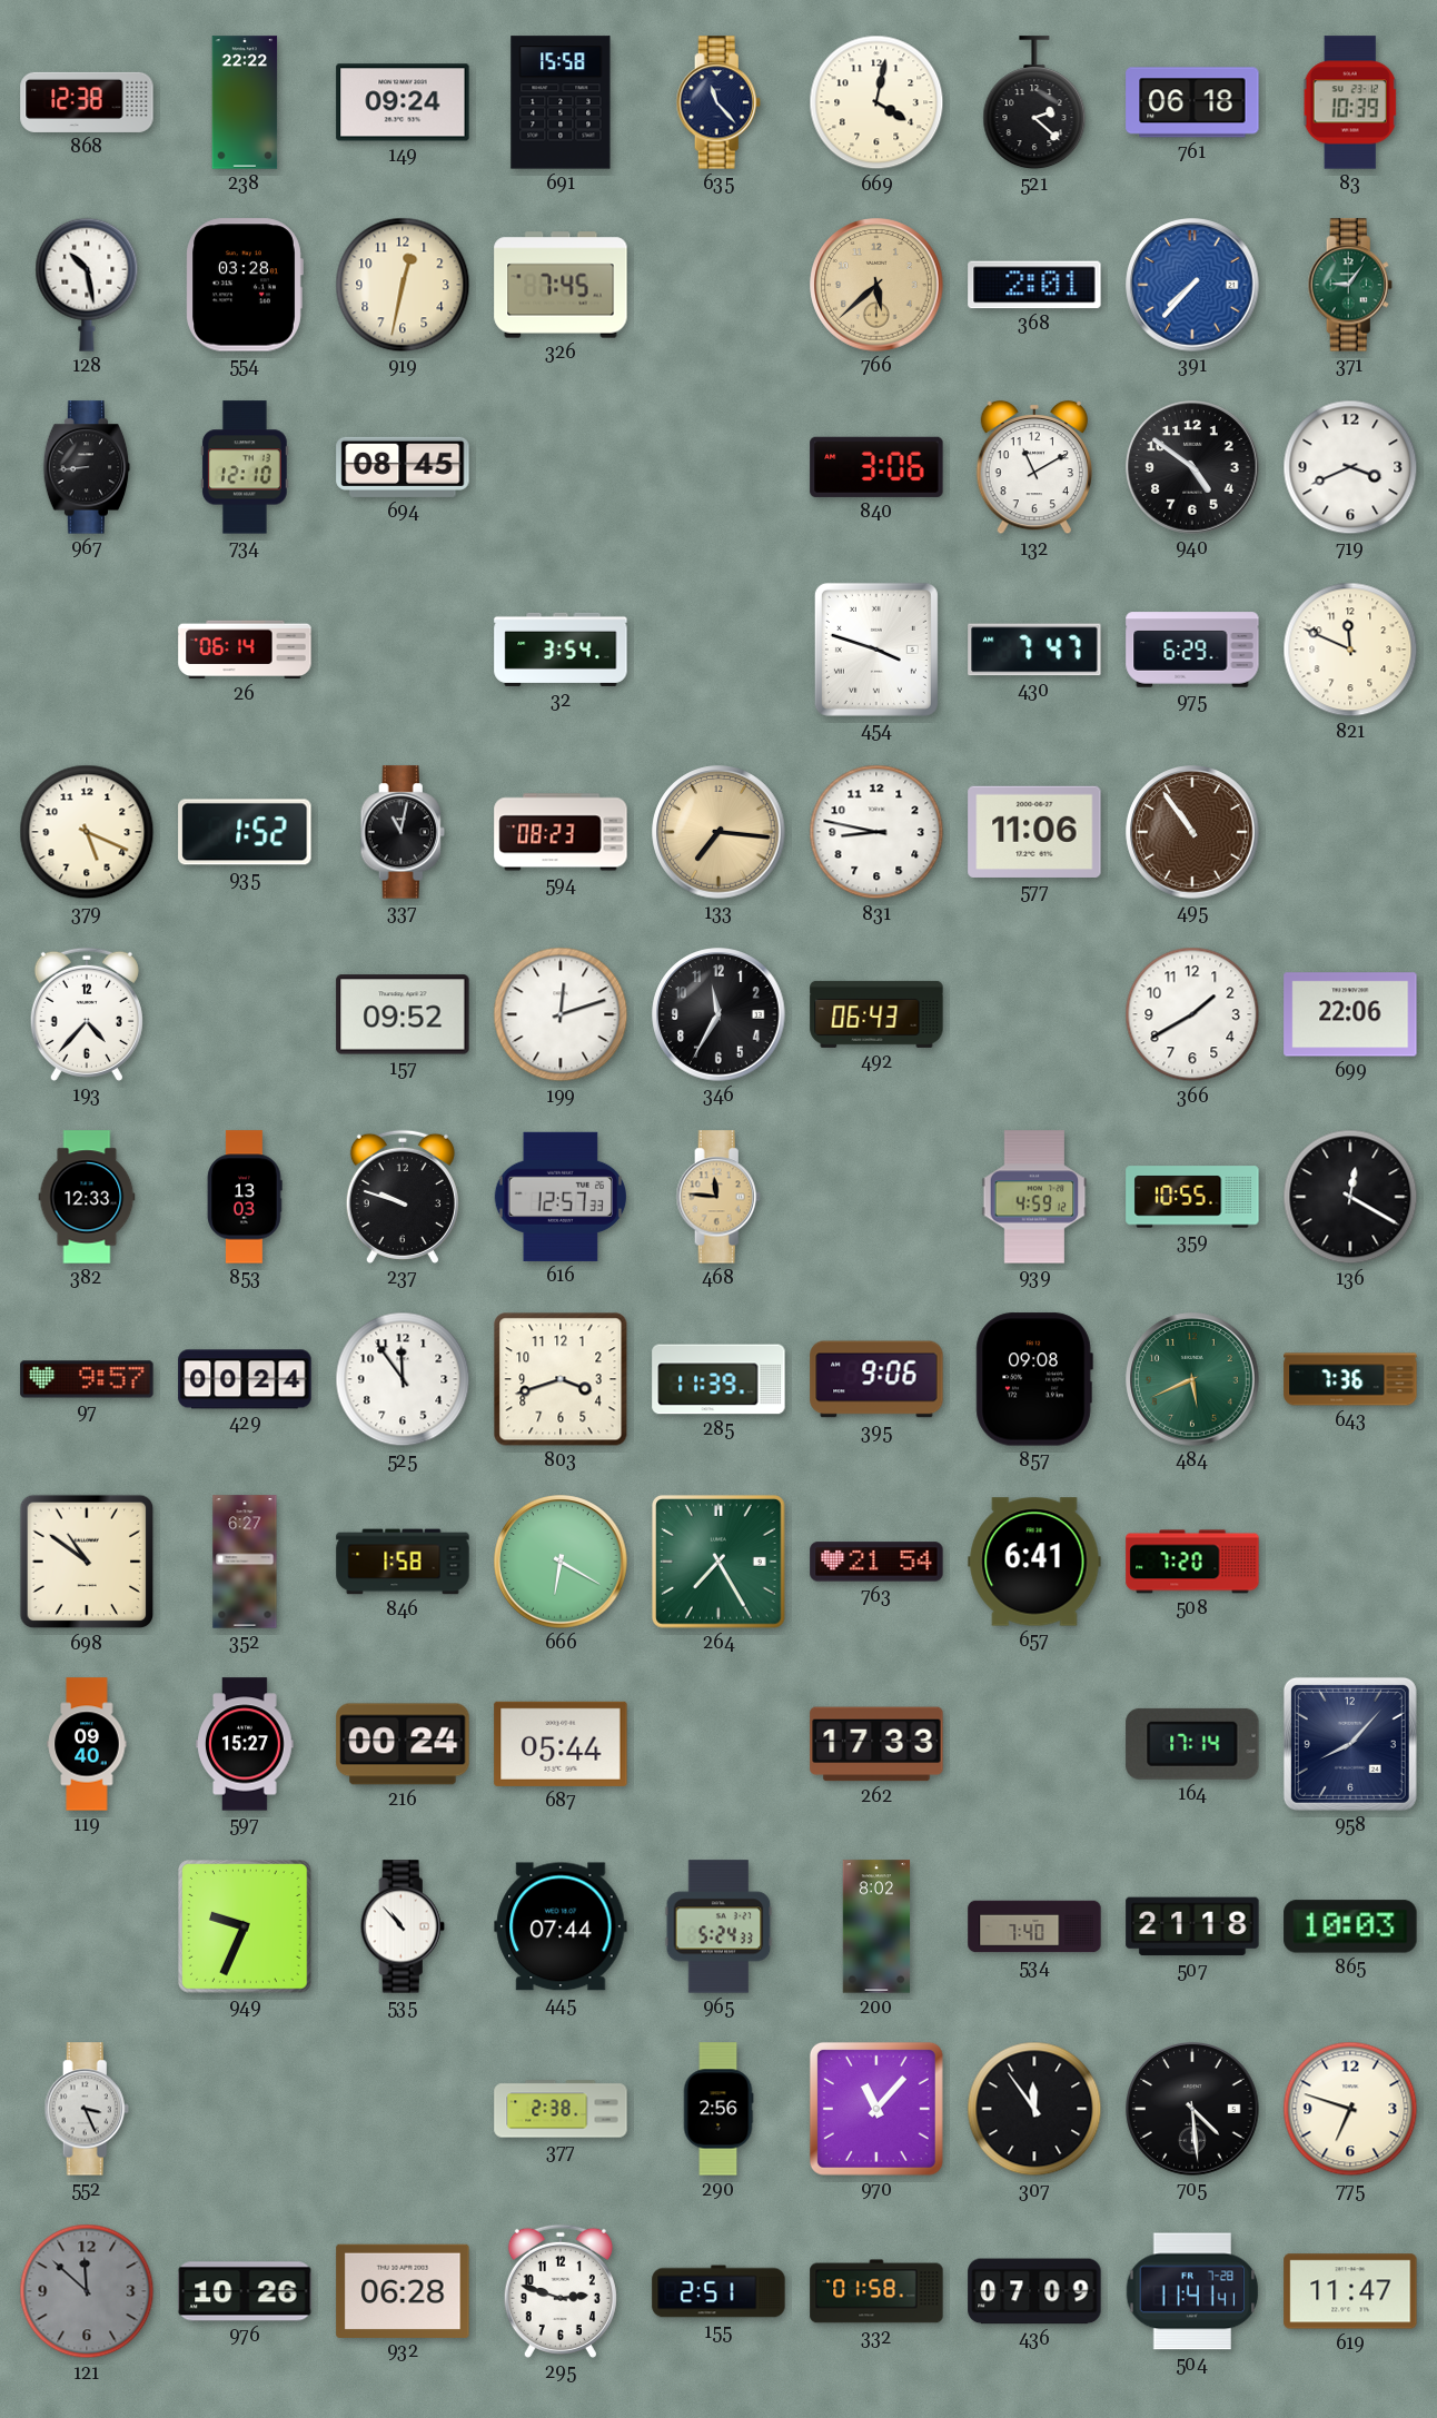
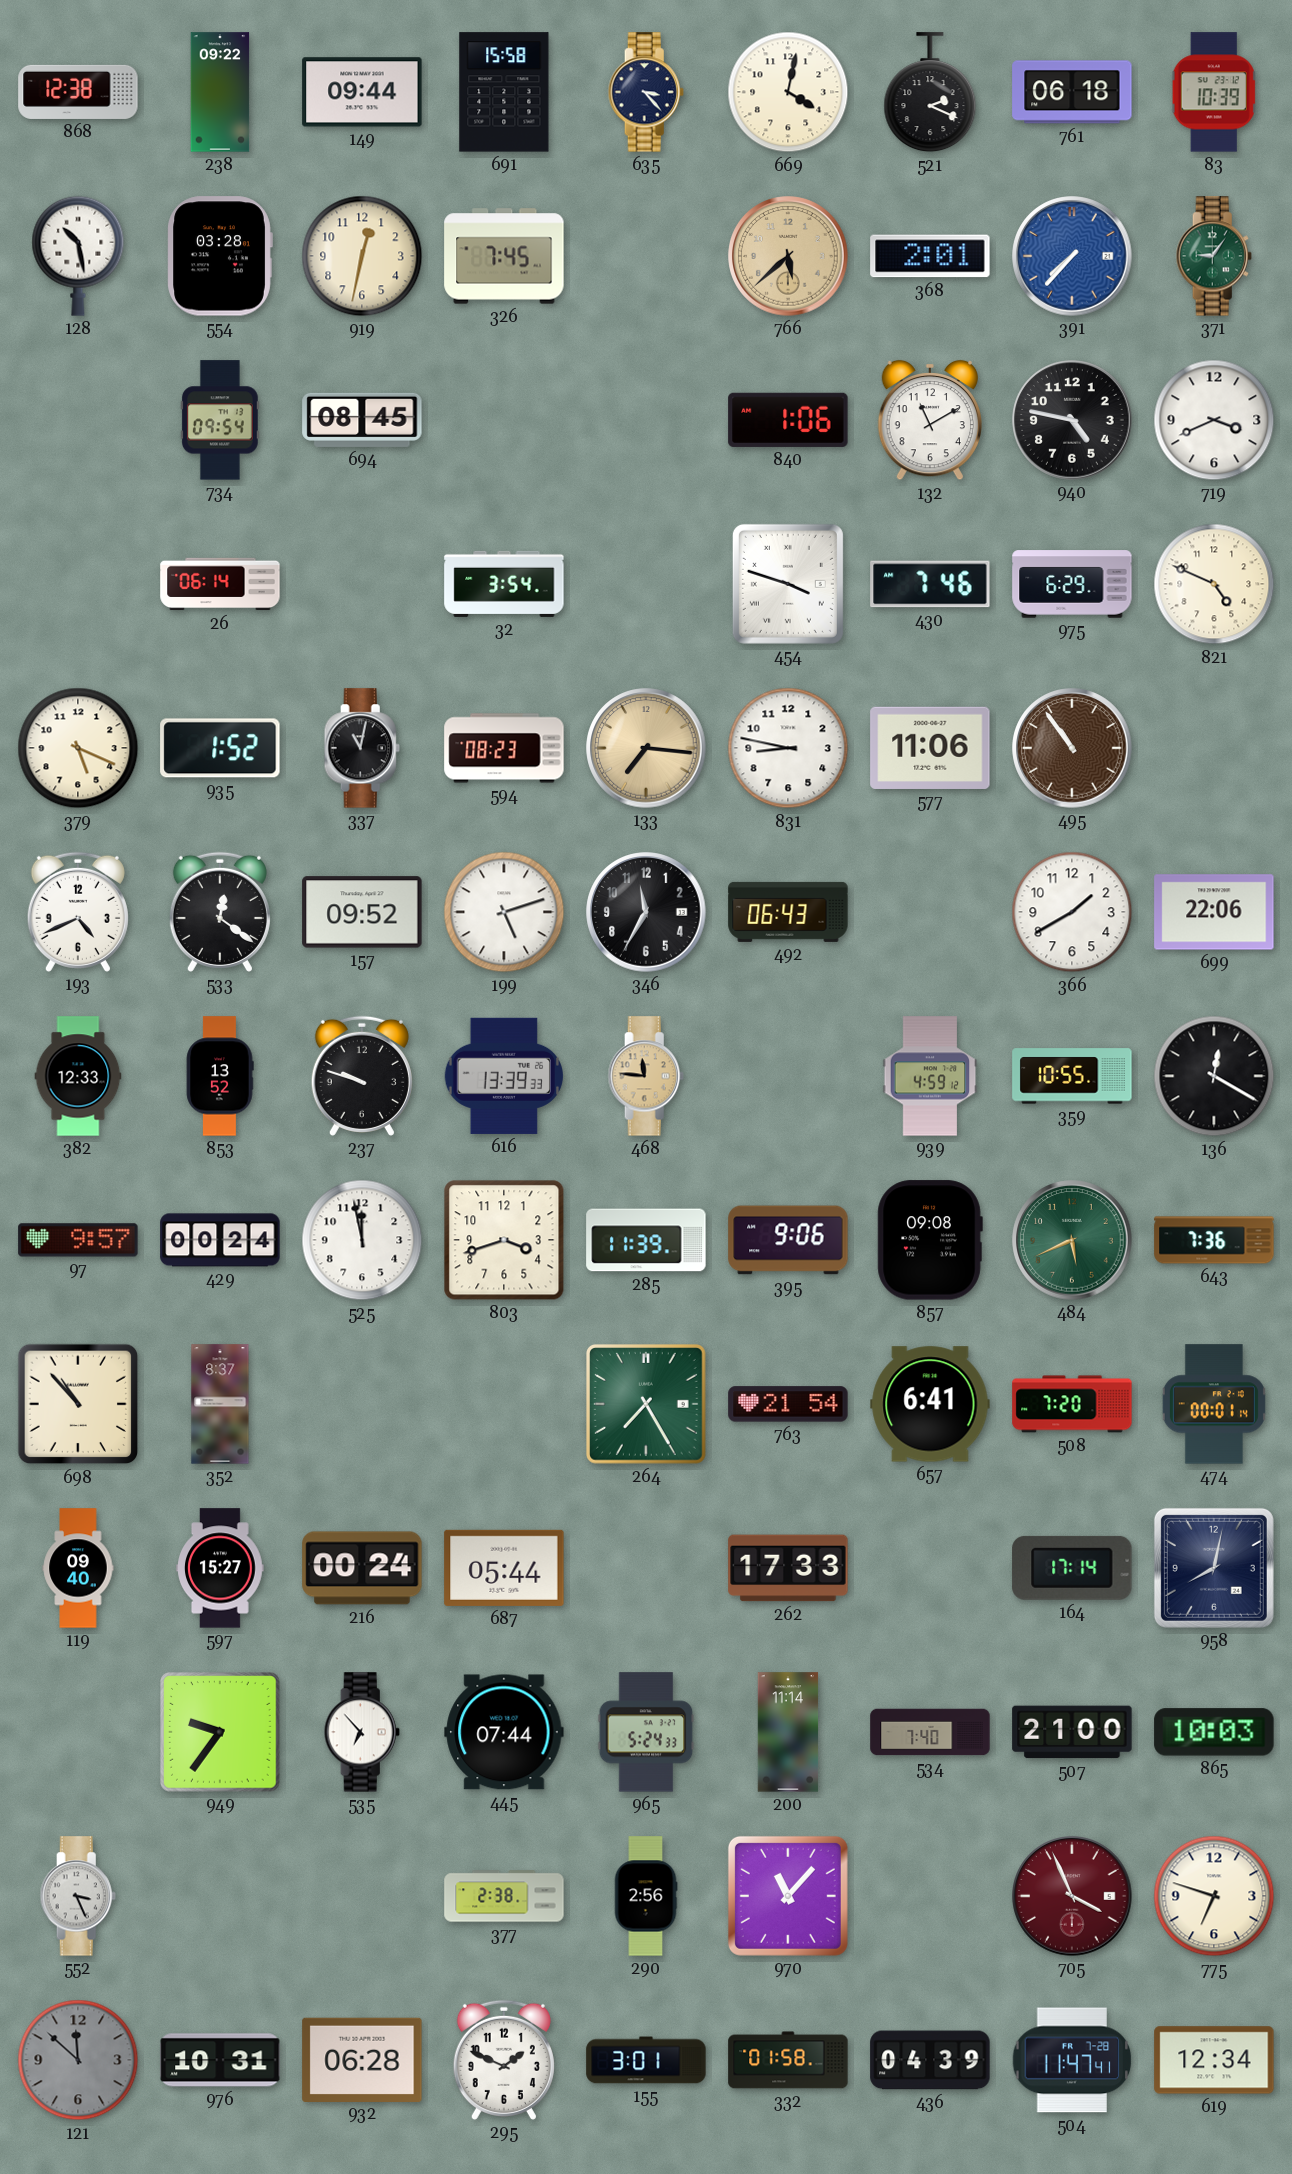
238: 22:22 -> 09:22
149: 09:24 -> 09:44
635: 11:23 -> 3:23
521: 2:22 -> 2:19
967: 8:44 -> none
734: 12:10 -> 09:54
840: 3:06 -> 1:06
940: 4:51 -> 4:47
430: 7:47 -> 7:46
821: 11:49 -> 4:49
193: 4:37 -> 4:41
533: none -> 12:21
199: 12:12 -> 5:12
853: 13:03 -> 13:52
616: 12:57 -> 13:39
525: 11:54 -> 11:58
698: 10:51 -> 10:53
352: 6:27 -> 8:37
846: 1:58 -> none
666: 6:20 -> none
474: none -> 00:01
958: 8:07 -> 8:02
949: 9:34 -> 9:36
535: 10:53 -> 6:53
200: 8:02 -> 11:14
507: 21:18 -> 21:00
307: 11:54 -> none
705: 4:29 -> 3:56
705 dial: black -> burgundy
976: 10:26 -> 10:31
295: 2:48 -> 1:49
155: 2:51 -> 3:01
436: 07:09 -> 04:39
504: 11:41 -> 11:47
619: 11:47 -> 12:34
